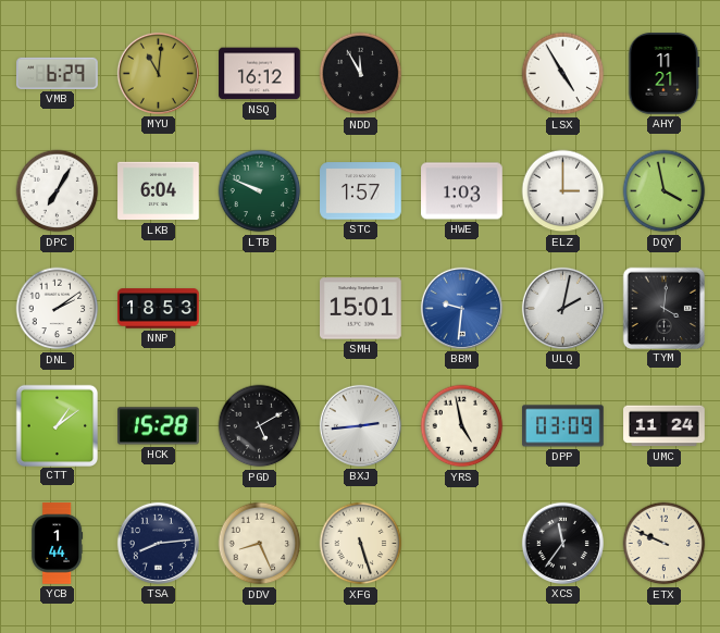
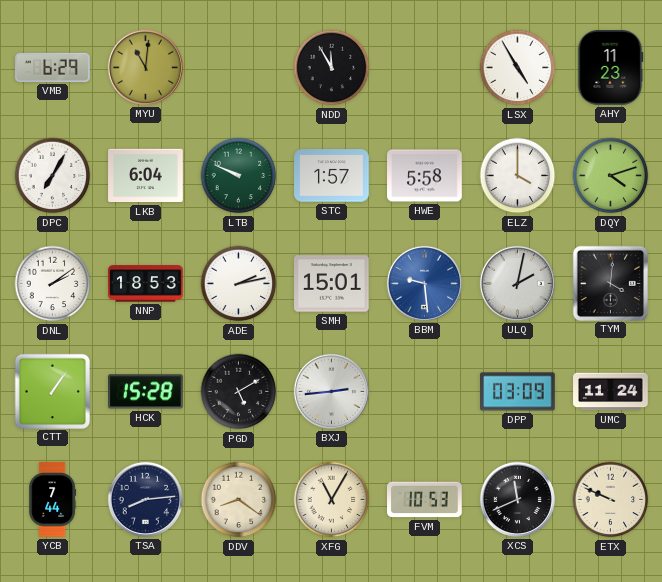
NSQ: 16:12 -> none
AHY: 11:21 -> 11:23
HWE: 1:03 -> 5:58
ELZ: 3:00 -> 4:00
DQY: 3:58 -> 4:12
ADE: none -> 2:13
BBM: 9:31 -> 9:29
CTT: 1:09 -> 1:06
YRS: 4:58 -> none
YCB: 1:44 -> 7:44
DDV: 8:26 -> 8:21
XFG: 5:27 -> 11:05
FVM: none -> 10:53
XCS: 11:36 -> 11:41
